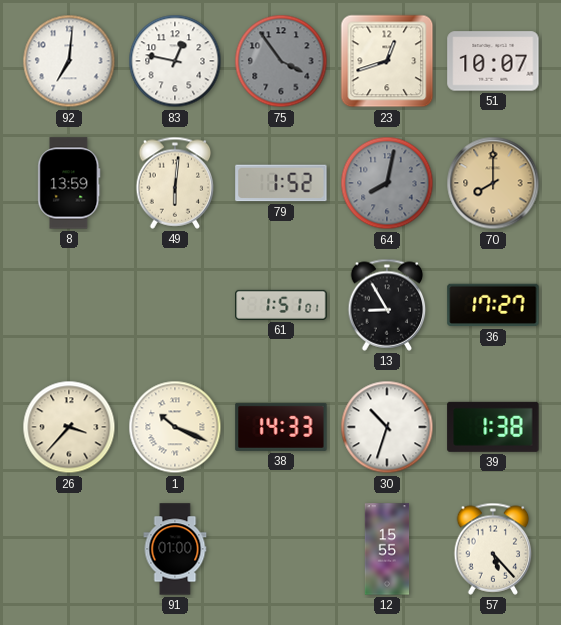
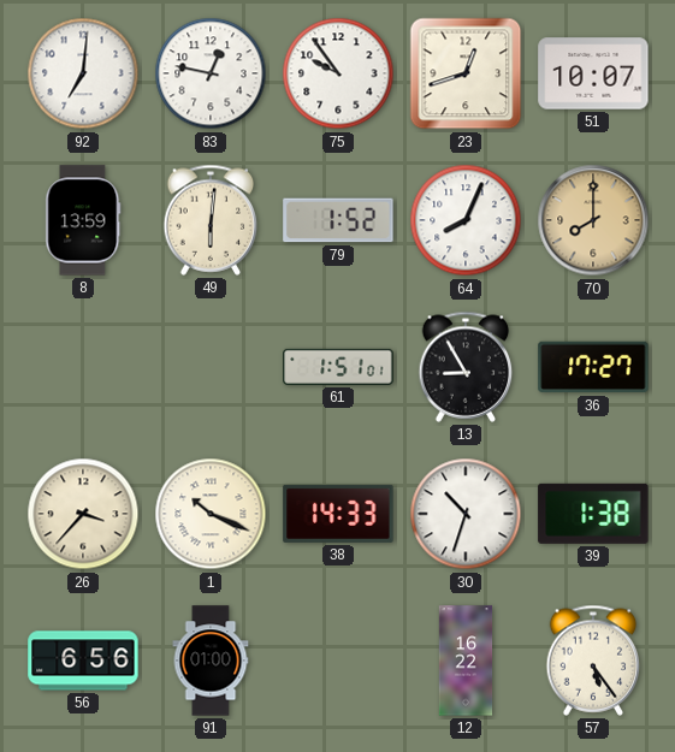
75: 3:54 -> 9:54
75 dial: grey -> white
64: 8:02 -> 8:04
64 dial: grey -> white
56: none -> 6:56
12: 15:55 -> 16:22
57: 5:23 -> 5:24
